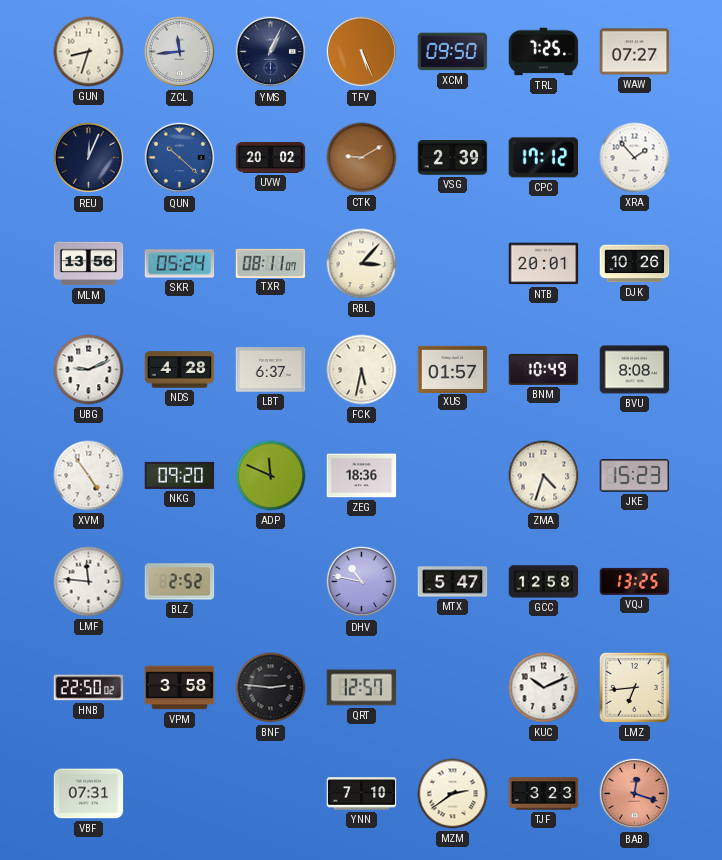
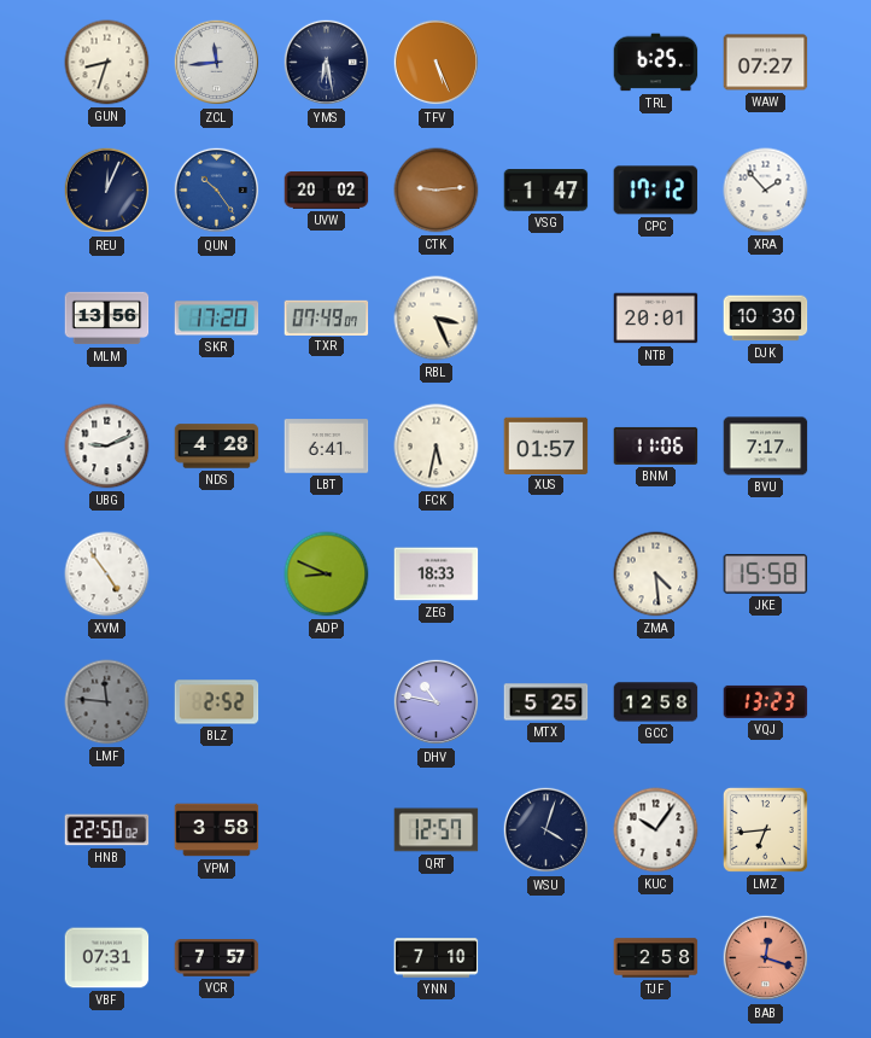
YMS: 1:04 -> 6:28
XCM: 09:50 -> none
TRL: 7:25 -> 6:25
QUN: 10:22 -> 10:24
CTK: 9:10 -> 9:14
VSG: 2:39 -> 1:47
SKR: 05:24 -> 17:20
TXR: 08:11 -> 07:49
RBL: 3:07 -> 3:26
DJK: 10:26 -> 10:30
LBT: 6:37 -> 6:41
BNM: 10:49 -> 11:06
BVU: 8:08 -> 7:17
NKG: 09:20 -> none
ADP: 11:49 -> 8:49
ZEG: 18:36 -> 18:33
ZMA: 4:33 -> 4:29
JKE: 15:23 -> 15:58
LMF dial: white -> grey
MTX: 5:47 -> 5:25
VQJ: 13:25 -> 13:23
BNF: 2:46 -> none
WSU: none -> 4:03
KUC: 10:11 -> 10:06
VCR: none -> 7:57
MZM: 2:39 -> none
TJF: 3:23 -> 2:58
